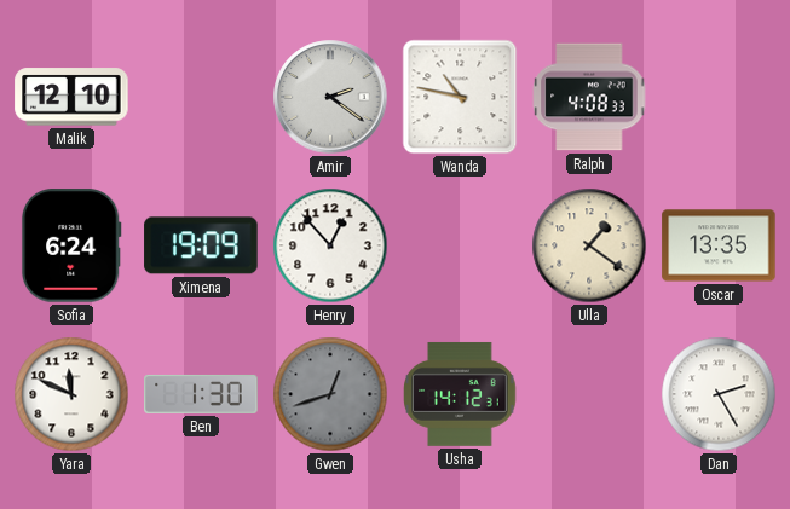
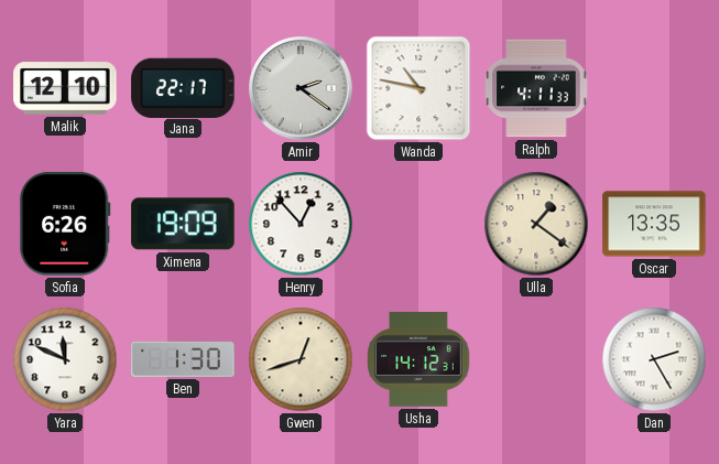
Jana: none -> 22:17
Ralph: 4:08 -> 4:11
Sofia: 6:24 -> 6:26
Gwen dial: grey -> cream
